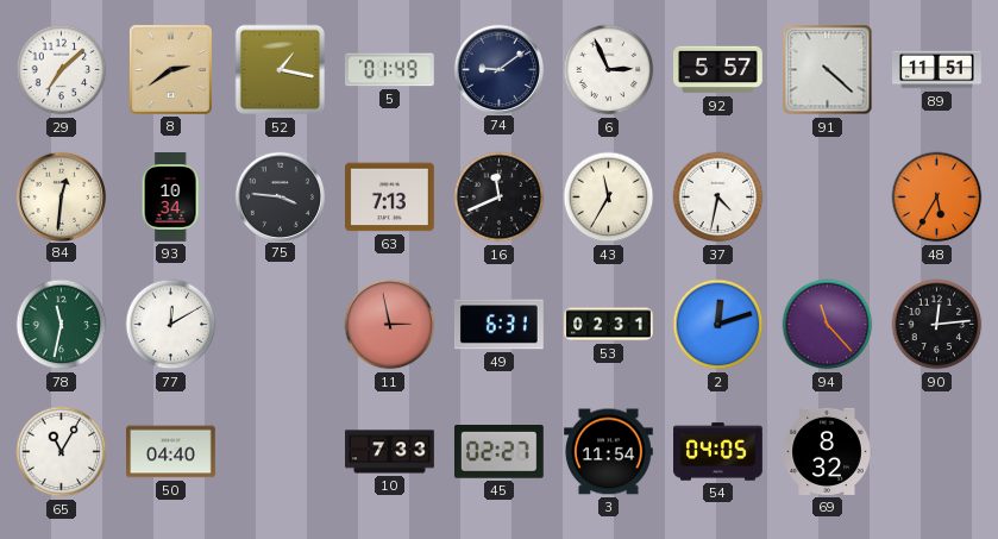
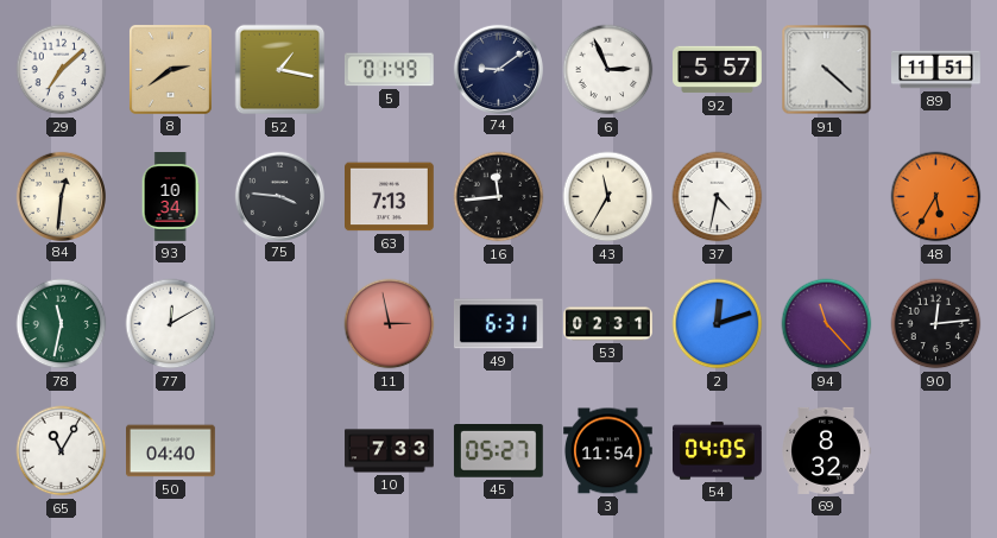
16: 11:41 -> 11:44
45: 02:27 -> 05:27
